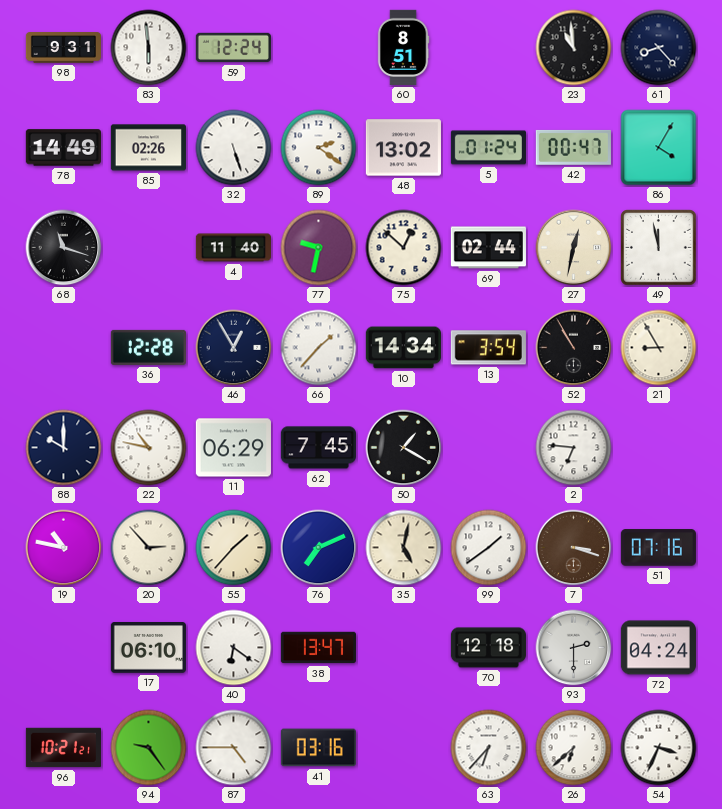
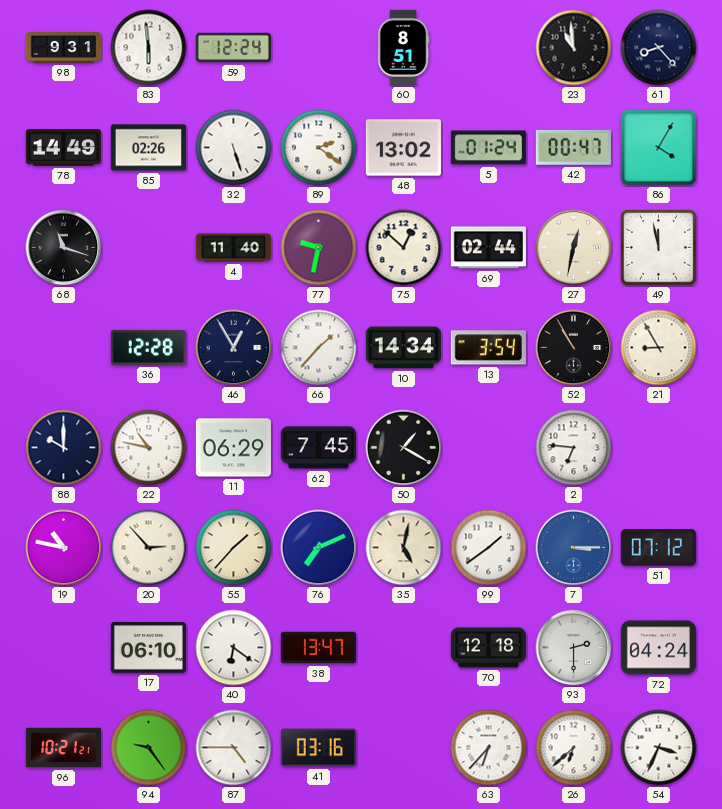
7: 3:18 -> 3:15
7 dial: brown -> blue
51: 07:16 -> 07:12
